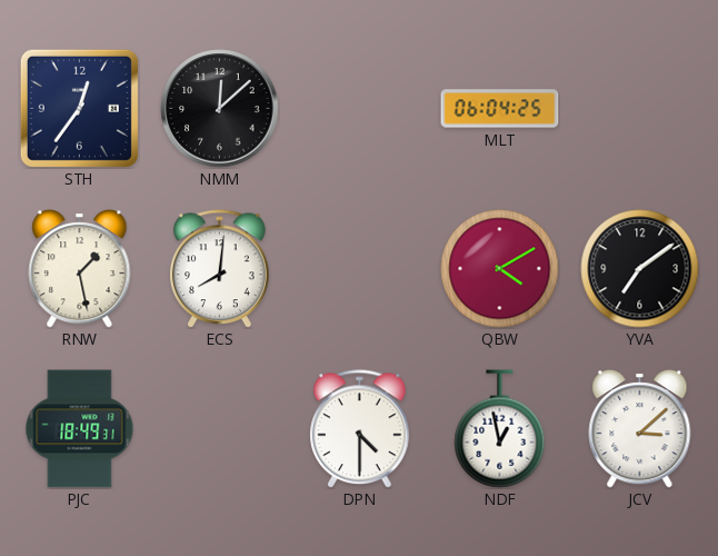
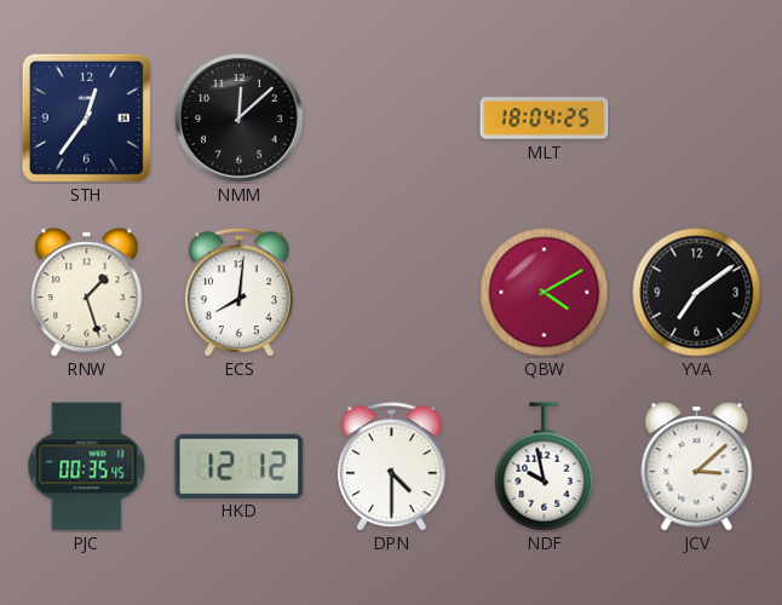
MLT: 06:04 -> 18:04
RNW: 1:28 -> 1:27
PJC: 18:49 -> 00:35
HKD: none -> 12:12
NDF: 12:58 -> 9:58
